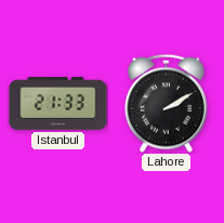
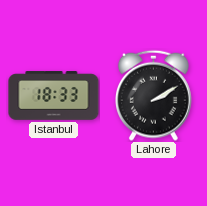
Istanbul: 21:33 -> 18:33
